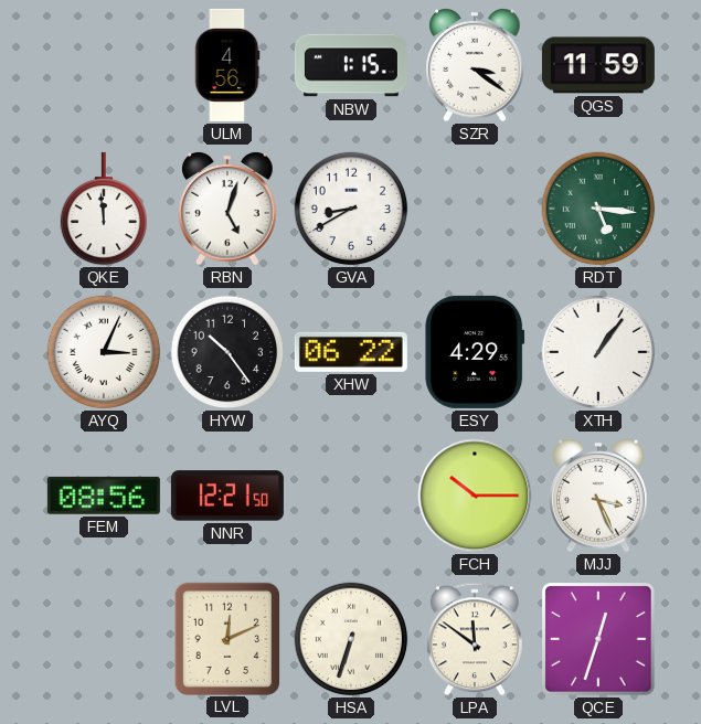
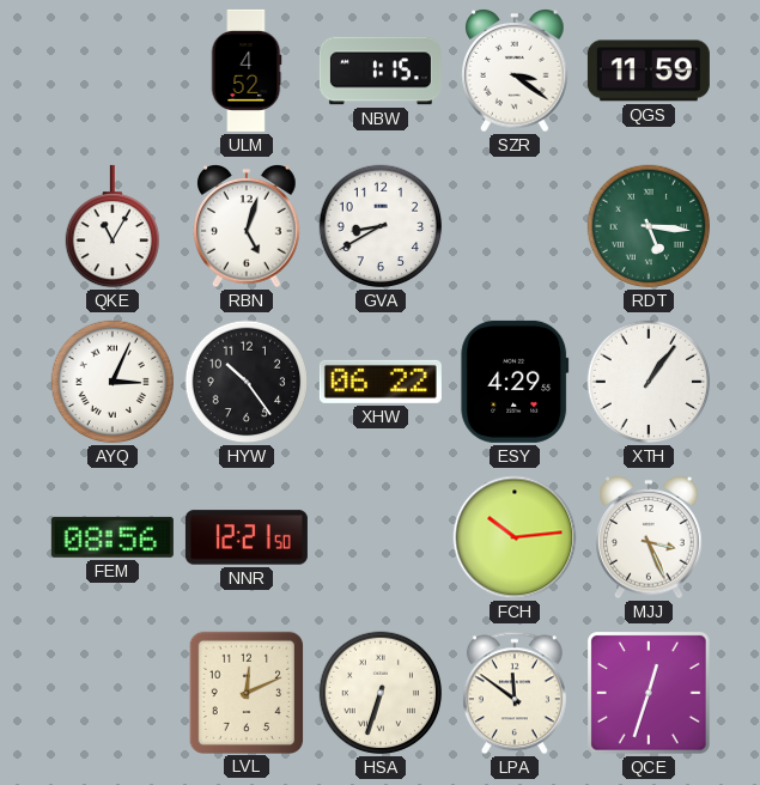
ULM: 4:56 -> 4:52
QKE: 11:59 -> 11:05
FCH: 10:15 -> 10:14
